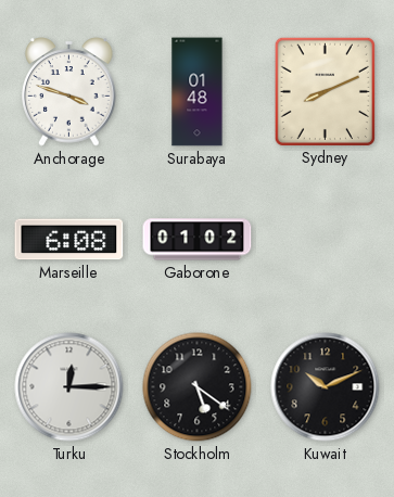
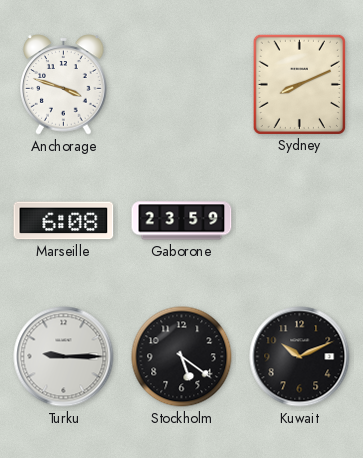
Surabaya: 01:48 -> none
Gaborone: 01:02 -> 23:59
Turku: 12:15 -> 9:15
